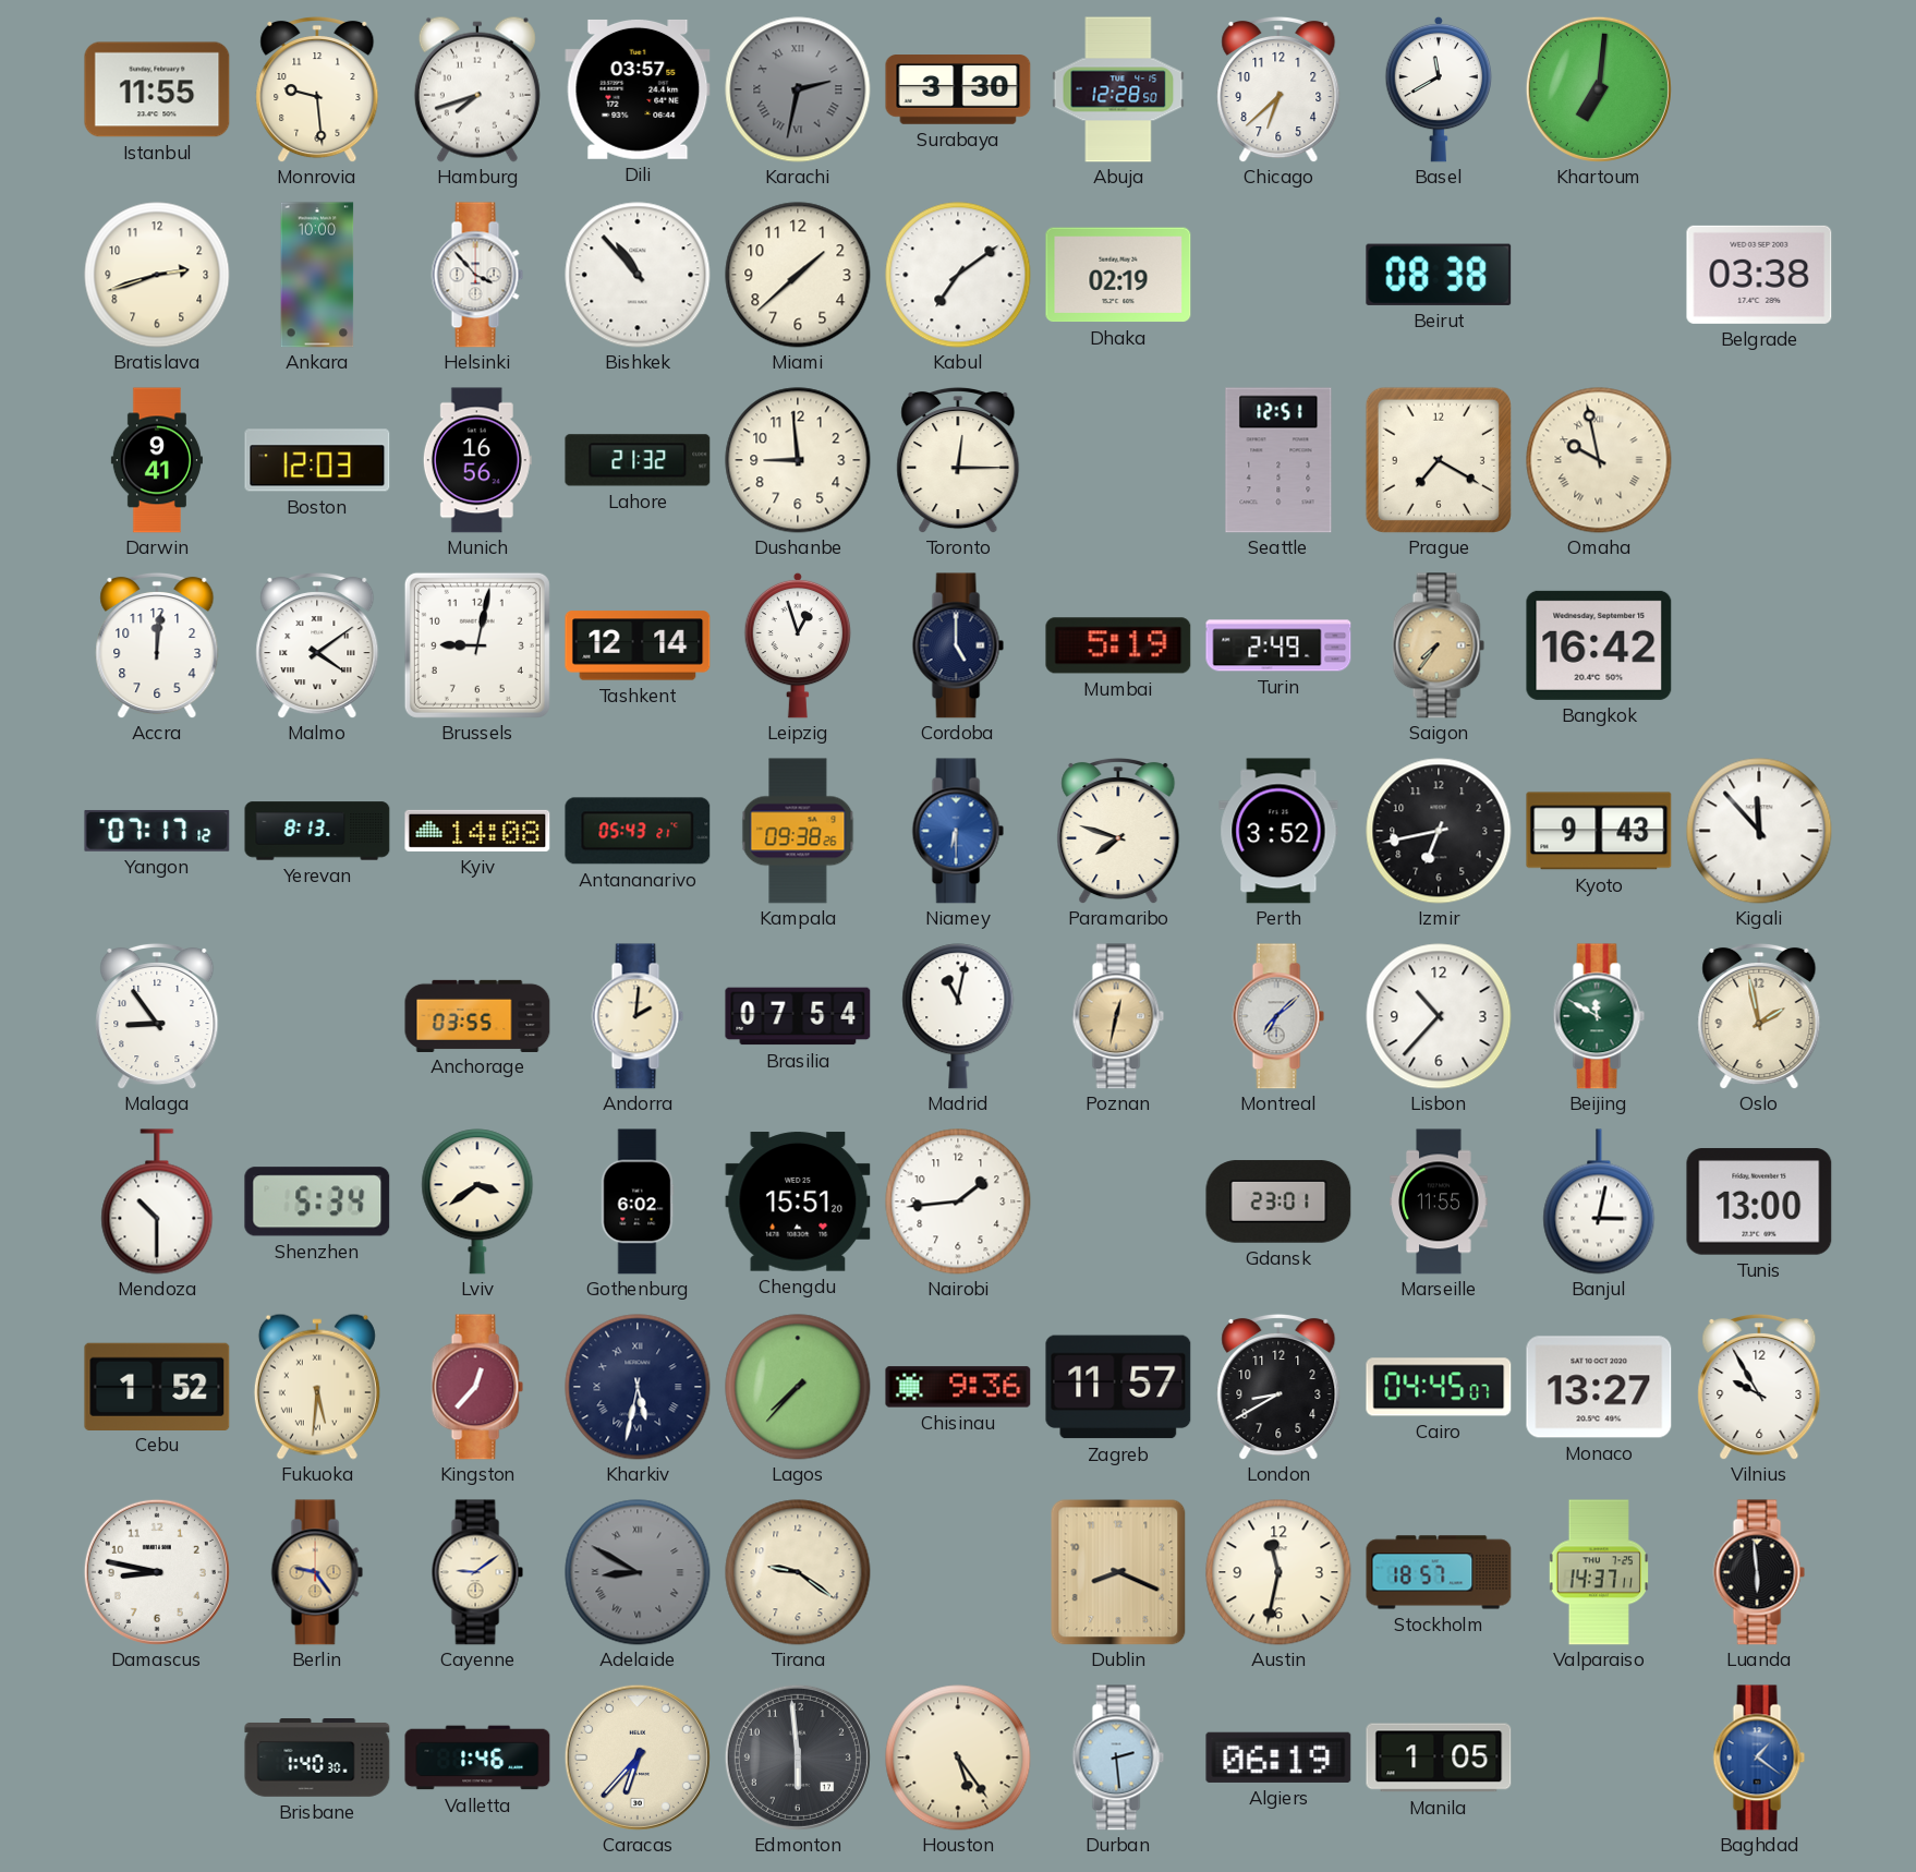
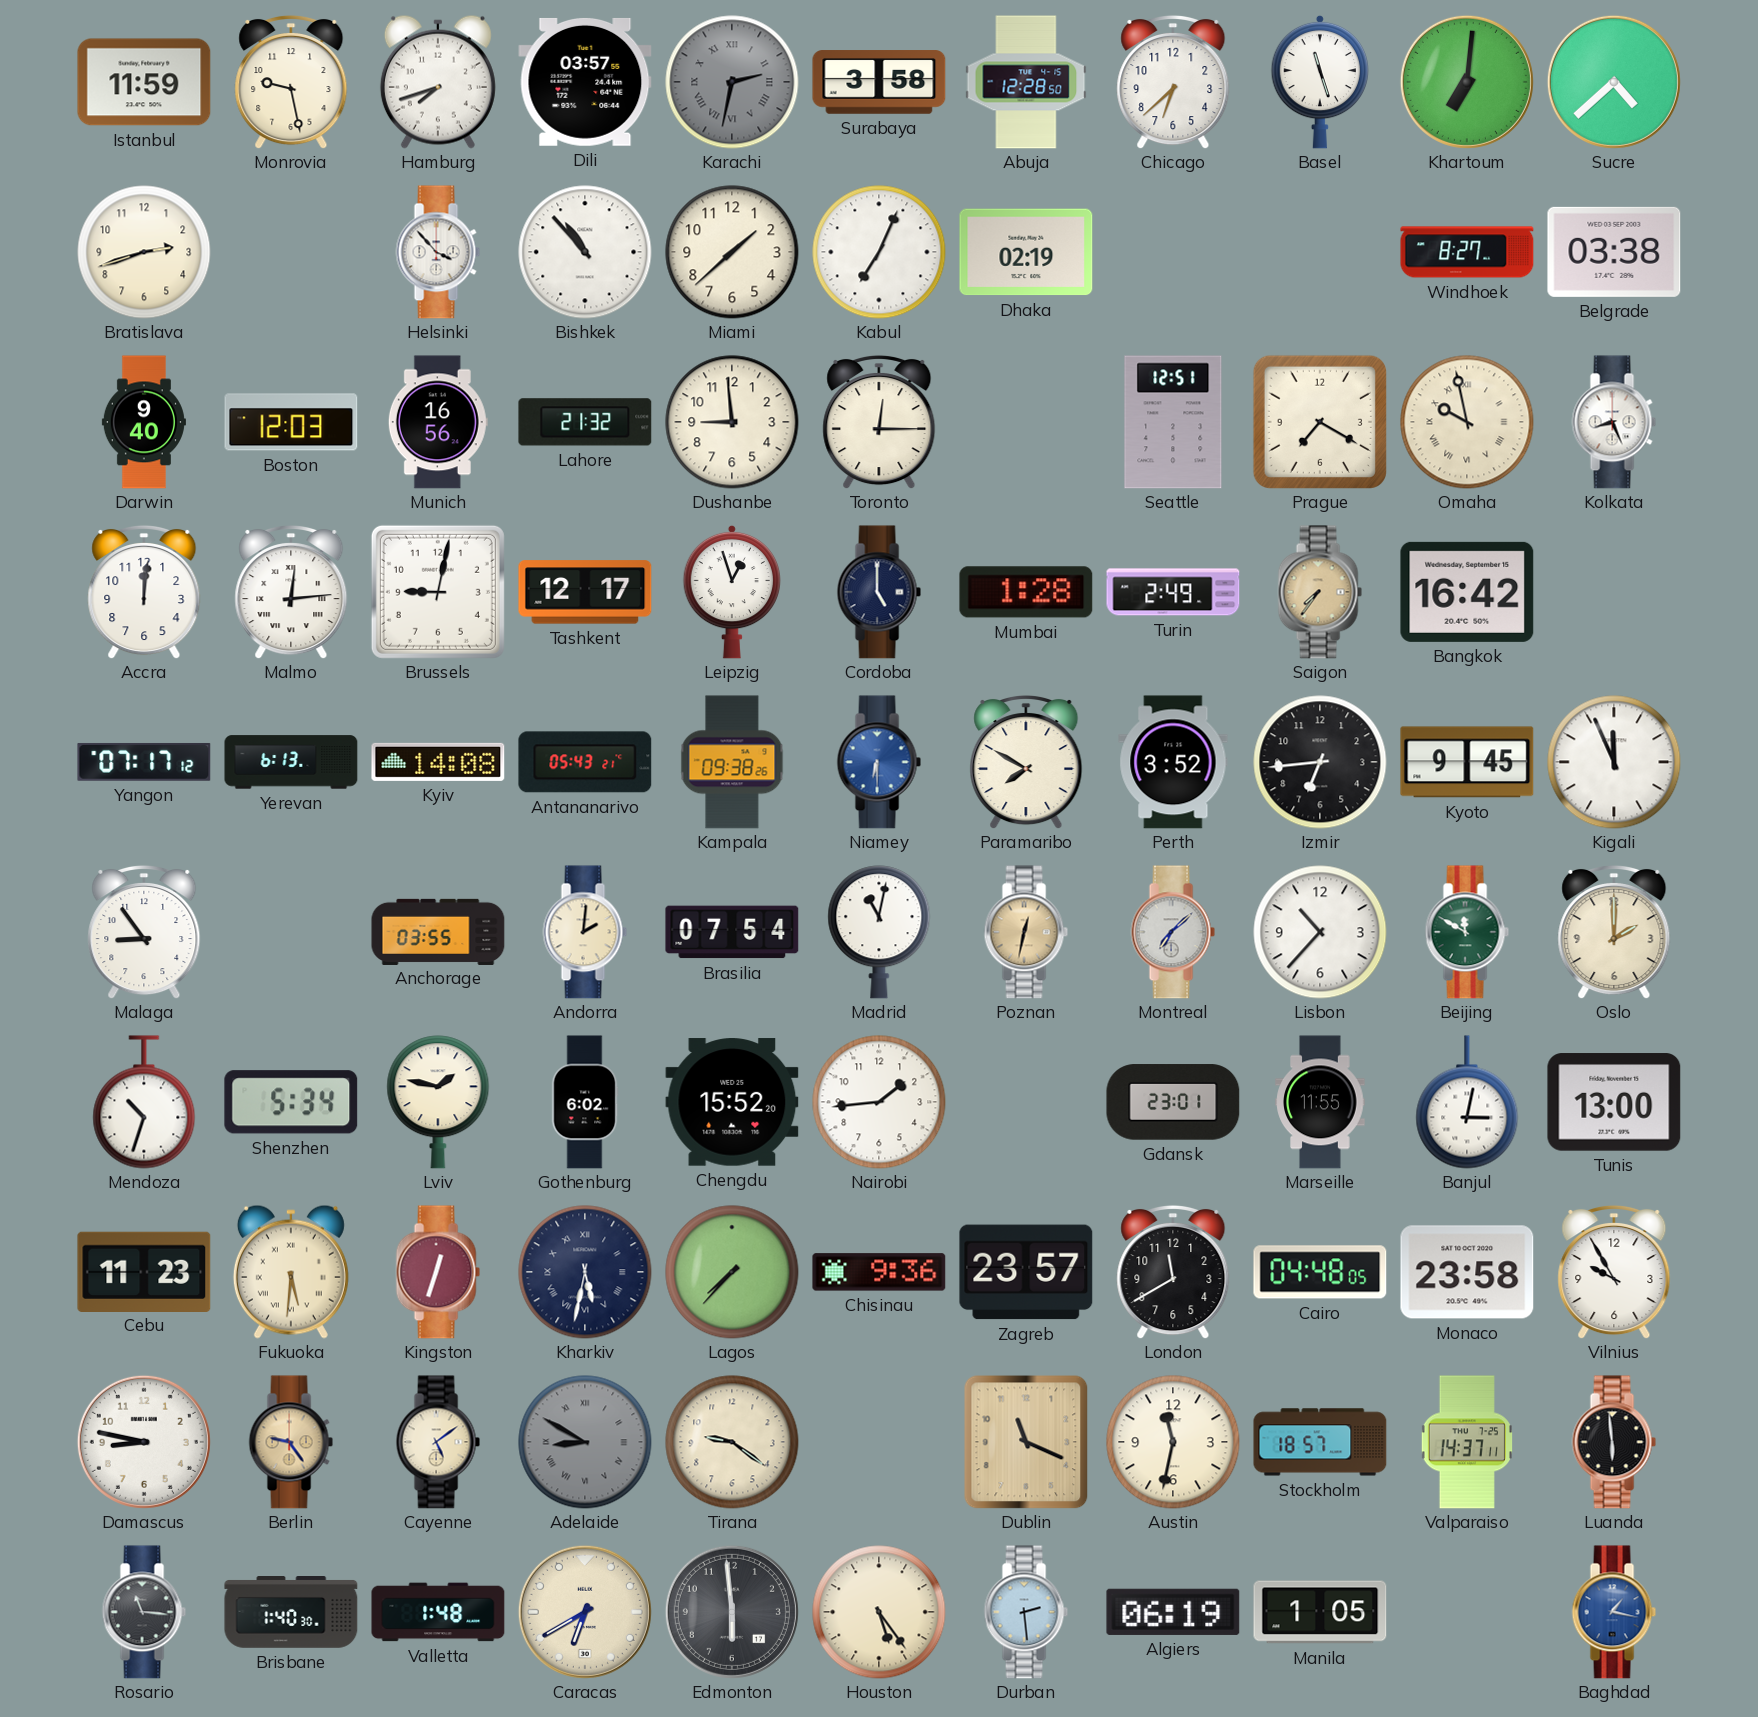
Istanbul: 11:55 -> 11:59
Monrovia: 9:29 -> 9:28
Surabaya: 3:30 -> 3:58
Basel: 11:40 -> 11:27
Sucre: none -> 4:38
Ankara: 10:00 -> none
Kabul: 7:09 -> 7:04
Beirut: 08:38 -> none
Windhoek: none -> 8:27
Darwin: 9:41 -> 9:40
Kolkata: none -> 8:26
Malmo: 4:09 -> 12:14
Tashkent: 12:14 -> 12:17
Mumbai: 5:19 -> 1:28
Yerevan: 8:13 -> 6:13
Paramaribo: 7:48 -> 7:50
Izmir: 6:43 -> 6:44
Kyoto: 9:43 -> 9:45
Kigali: 11:53 -> 11:56
Oslo: 1:58 -> 2:00
Mendoza: 10:30 -> 10:33
Lviv: 3:39 -> 1:47
Chengdu: 15:51 -> 15:52
Cebu: 1:52 -> 11:23
Kingston: 12:37 -> 12:33
Zagreb: 11:57 -> 23:57
London: 8:40 -> 11:40
Cairo: 04:45 -> 04:48
Monaco: 13:27 -> 23:58
Cayenne: 9:09 -> 5:09
Dublin: 8:19 -> 11:19
Rosario: none -> 11:16
Valletta: 1:46 -> 1:48
Caracas: 6:37 -> 6:40
Baghdad: 1:21 -> 1:17
